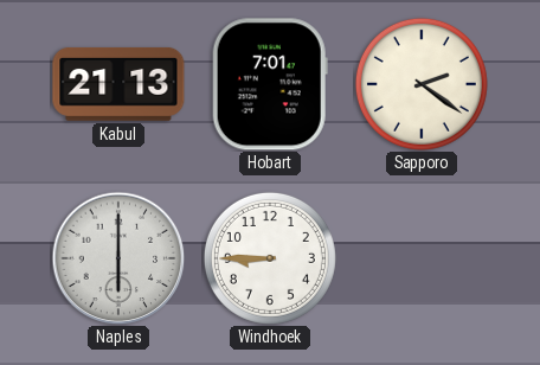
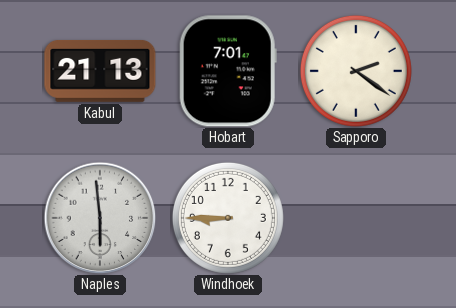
Naples: 6:00 -> 5:59
